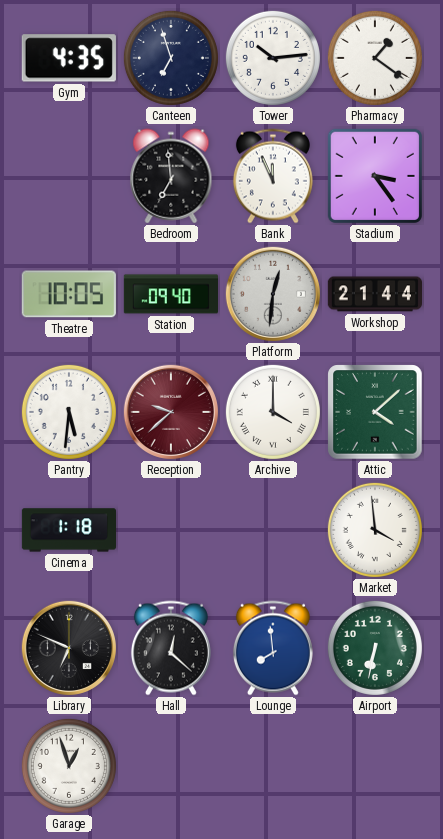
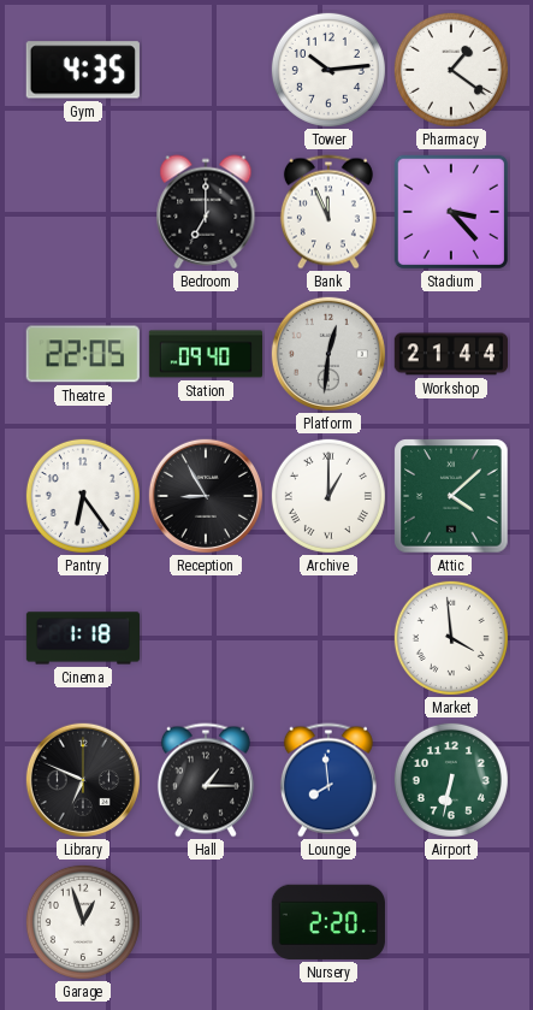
Canteen: 6:57 -> none
Bedroom: 6:59 -> 7:00
Stadium: 3:24 -> 3:23
Theatre: 10:05 -> 22:05
Pantry: 5:31 -> 6:24
Reception: 9:38 -> 8:55
Reception dial: burgundy -> black
Archive: 4:00 -> 1:00
Hall: 12:22 -> 1:15
Nursery: none -> 2:20
